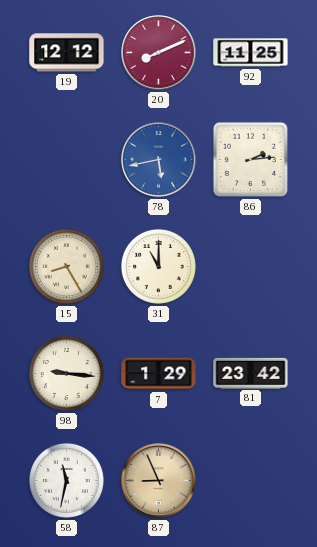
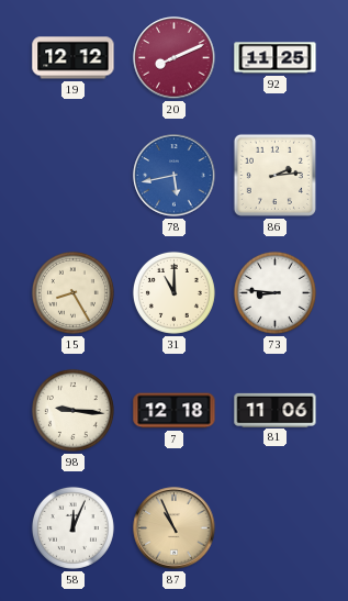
73: none -> 8:46
7: 1:29 -> 12:18
81: 23:42 -> 11:06
58: 11:32 -> 12:04
87: 8:56 -> 10:56
